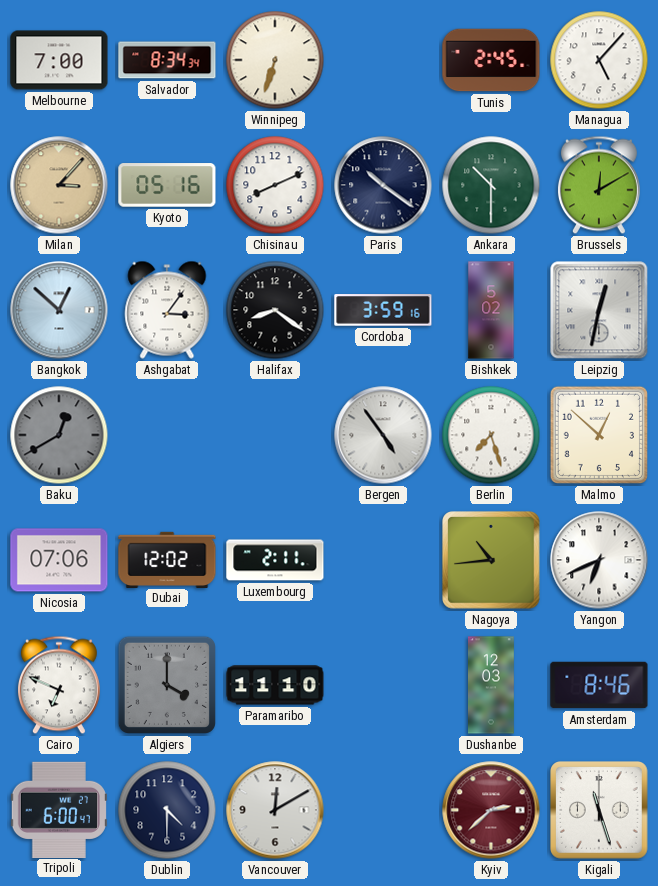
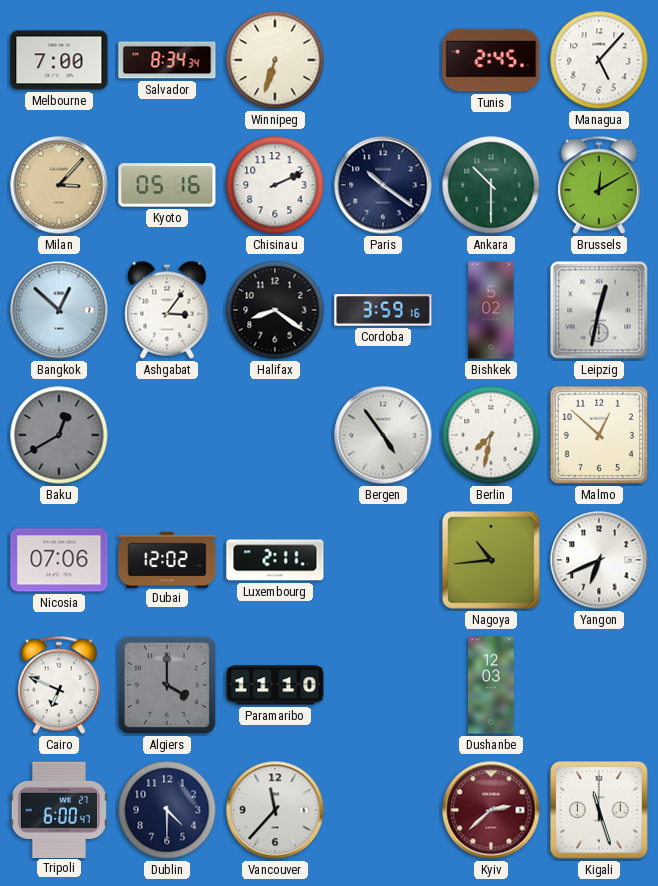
Chisinau: 8:11 -> 2:11
Berlin: 7:27 -> 7:32
Amsterdam: 8:46 -> none
Vancouver: 12:10 -> 11:37
